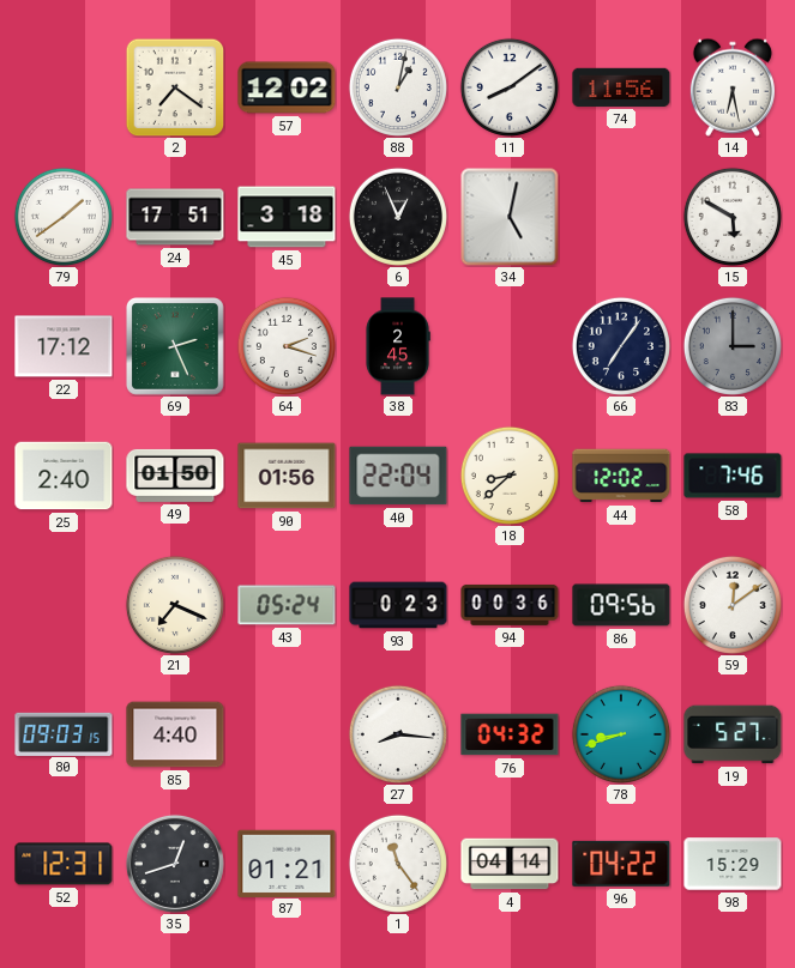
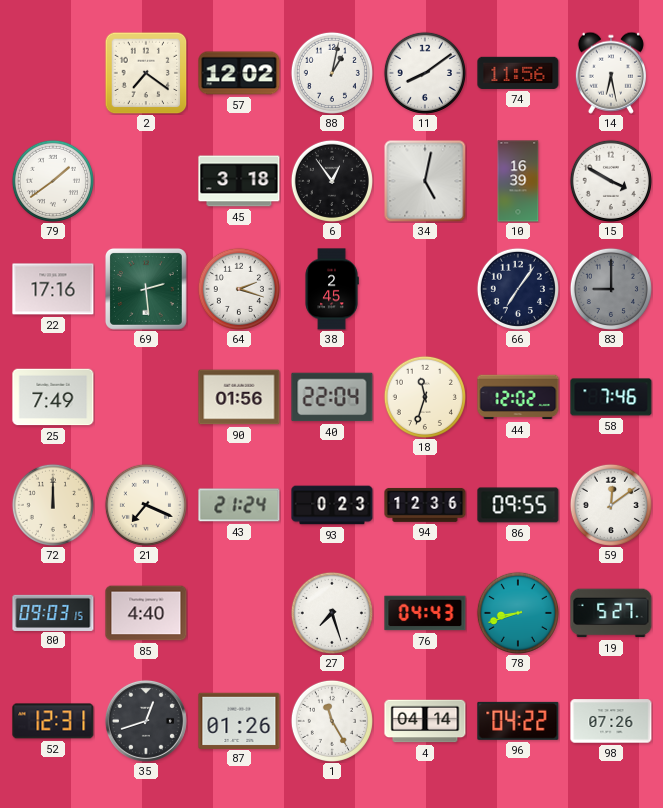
24: 17:51 -> none
6: 12:56 -> 12:54
10: none -> 16:39
15: 5:50 -> 3:50
22: 17:12 -> 17:16
69: 2:26 -> 2:29
83: 3:00 -> 9:00
25: 2:40 -> 7:49
49: 01:50 -> none
18: 8:38 -> 11:33
72: none -> 12:00
43: 05:24 -> 21:24
94: 00:36 -> 12:36
86: 09:56 -> 09:55
27: 8:16 -> 7:27
76: 04:32 -> 04:43
87: 01:21 -> 01:26
1: 11:24 -> 11:25
98: 15:29 -> 07:26
